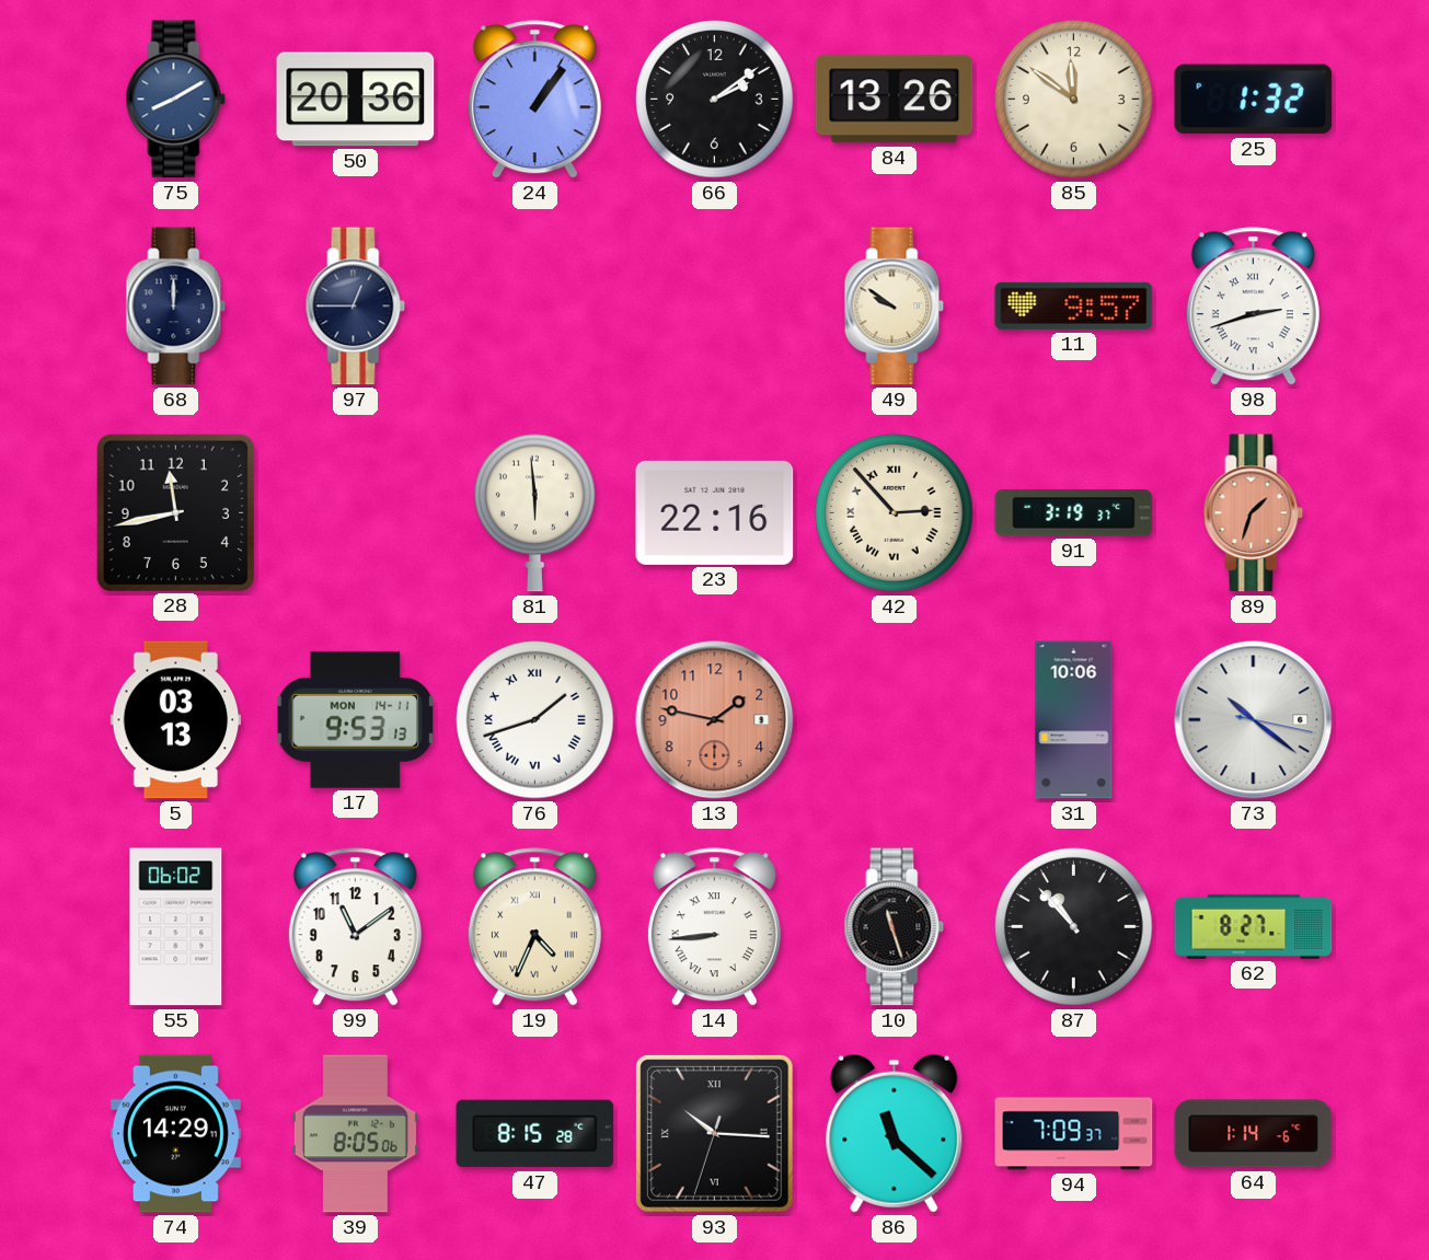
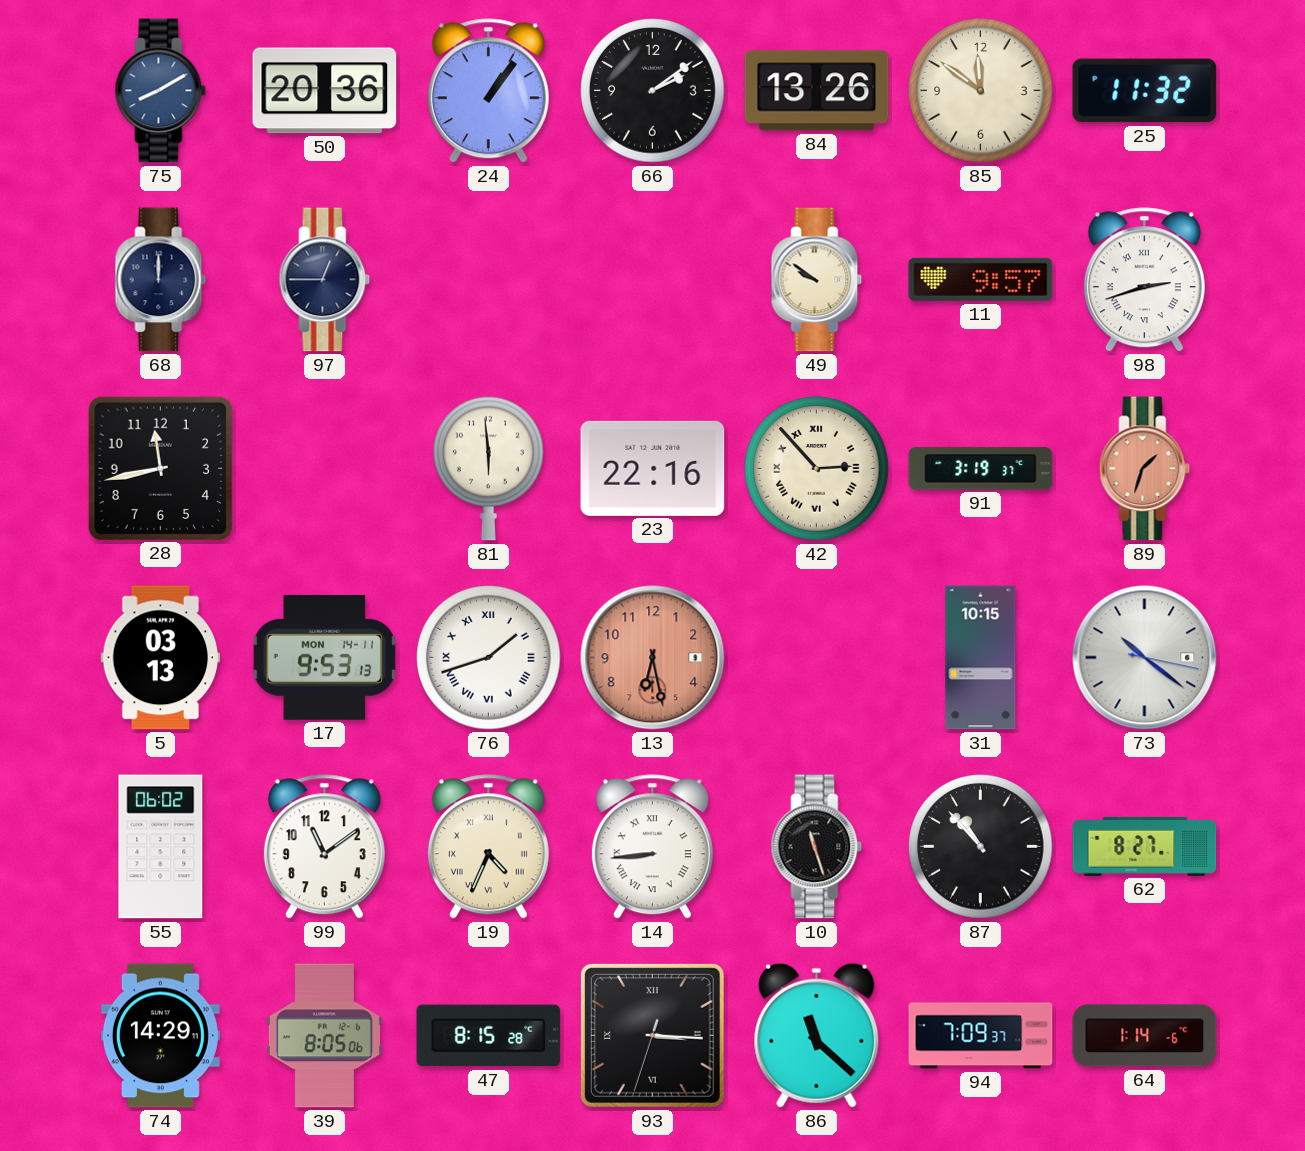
25: 1:32 -> 11:32
13: 1:47 -> 6:28
31: 10:06 -> 10:15
93: 10:15 -> 3:15
